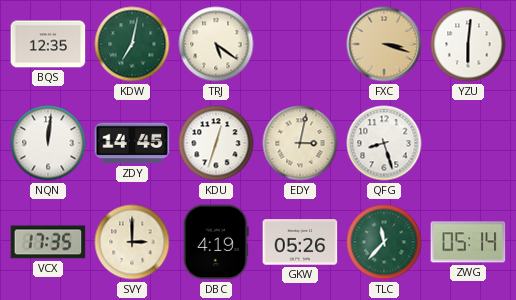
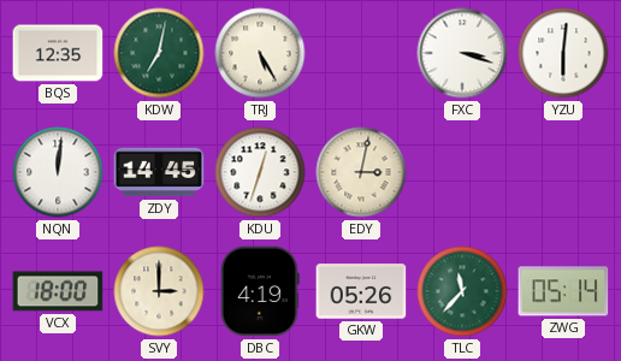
TRJ: 5:21 -> 5:25
FXC dial: champagne -> white
QFG: 8:27 -> none
VCX: 17:35 -> 18:00
